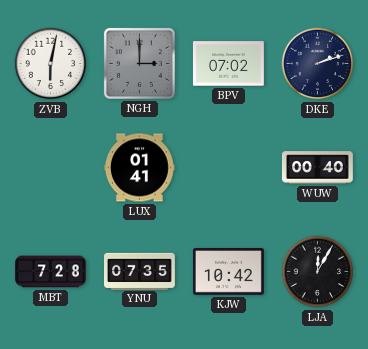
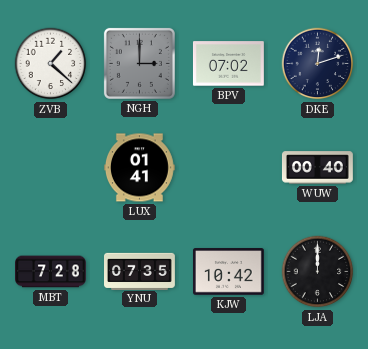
ZVB: 6:02 -> 1:22
DKE: 2:12 -> 12:12
LJA: 12:05 -> 12:00
